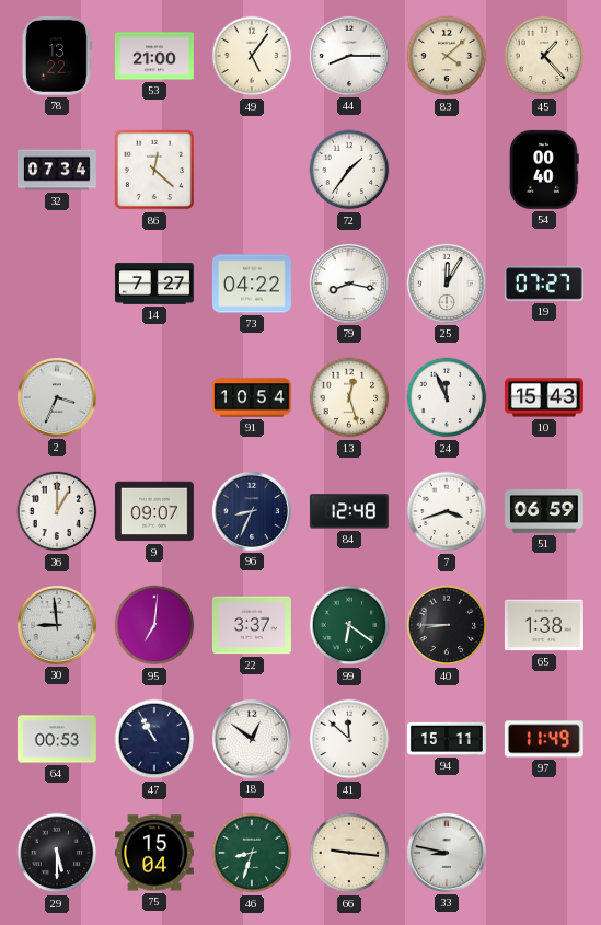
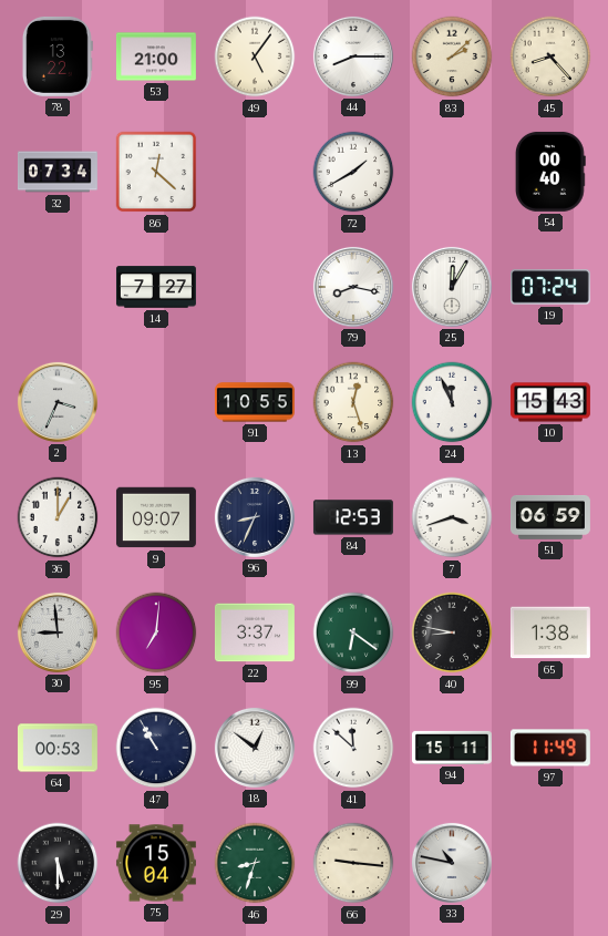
83: 4:08 -> 2:08
45: 1:23 -> 8:23
72: 1:36 -> 1:40
73: 04:22 -> none
19: 07:27 -> 07:24
91: 10:54 -> 10:55
84: 12:48 -> 12:53
40: 8:45 -> 8:47
33: 8:47 -> 10:47
